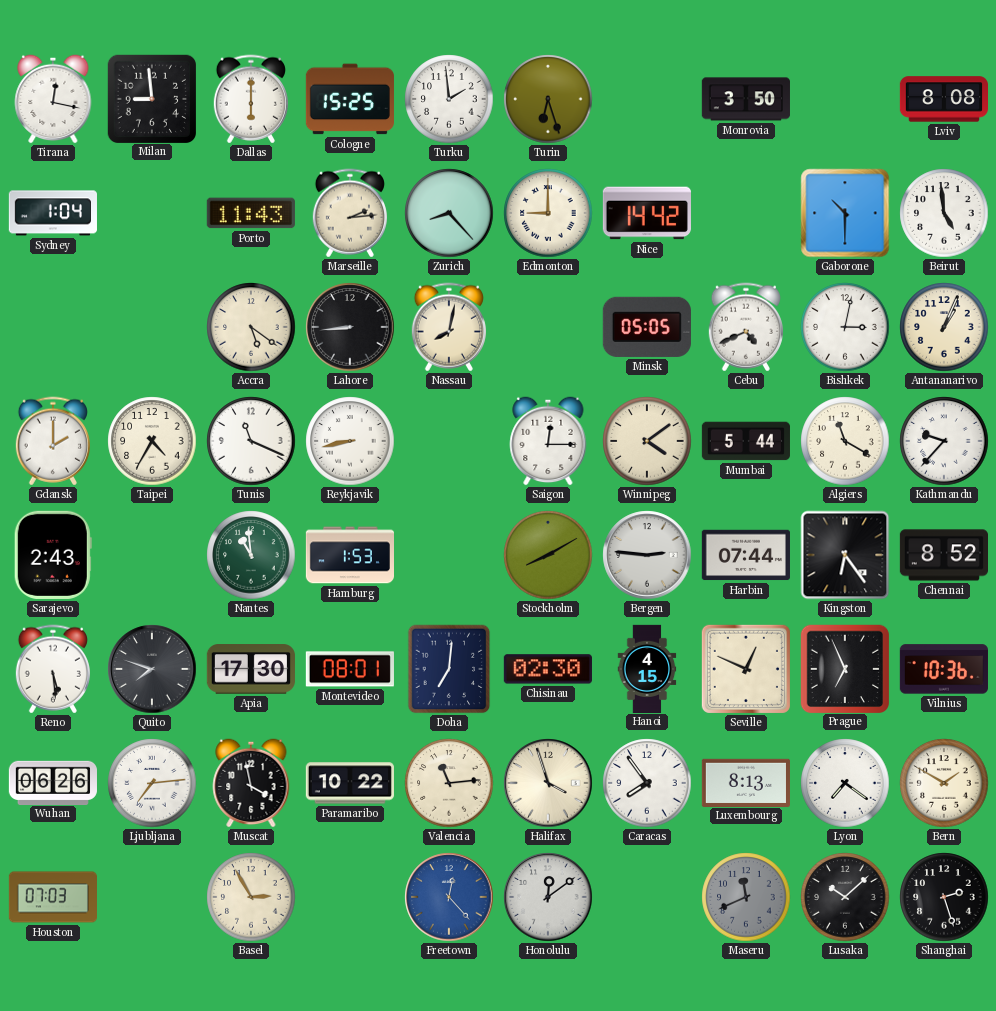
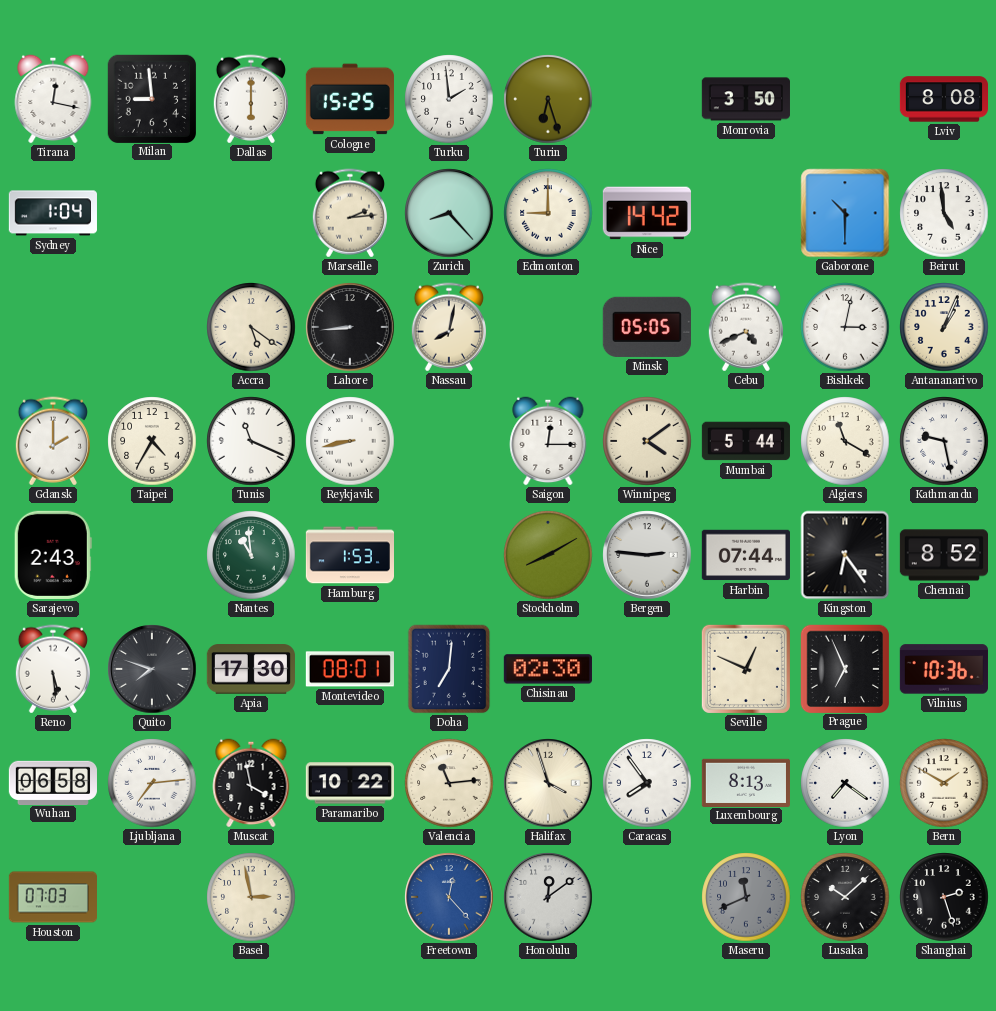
Porto: 11:43 -> none
Kathmandu: 9:37 -> 9:28
Hanoi: 4:15 -> none
Wuhan: 06:26 -> 06:58
Basel: 2:55 -> 2:58
